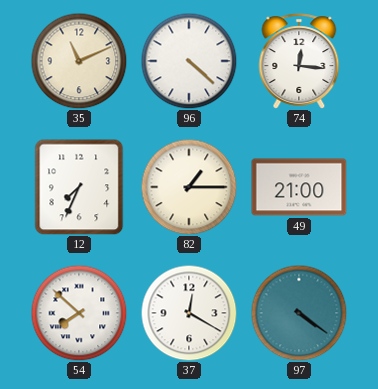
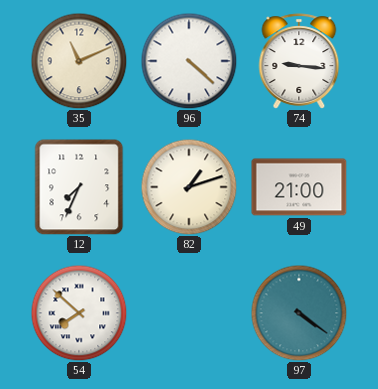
74: 12:16 -> 9:16
82: 1:15 -> 1:12
37: 12:20 -> none
